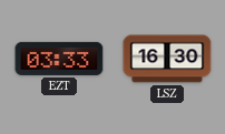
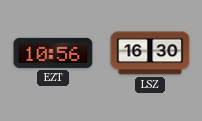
EZT: 03:33 -> 10:56
